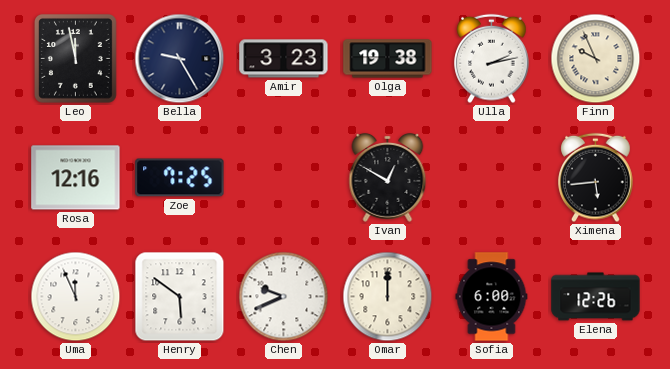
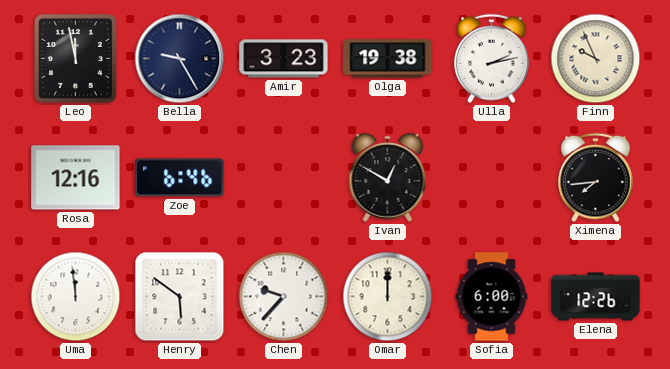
Zoe: 7:25 -> 6:46
Ximena: 5:44 -> 7:44
Uma: 11:56 -> 11:59
Chen: 9:41 -> 9:37
